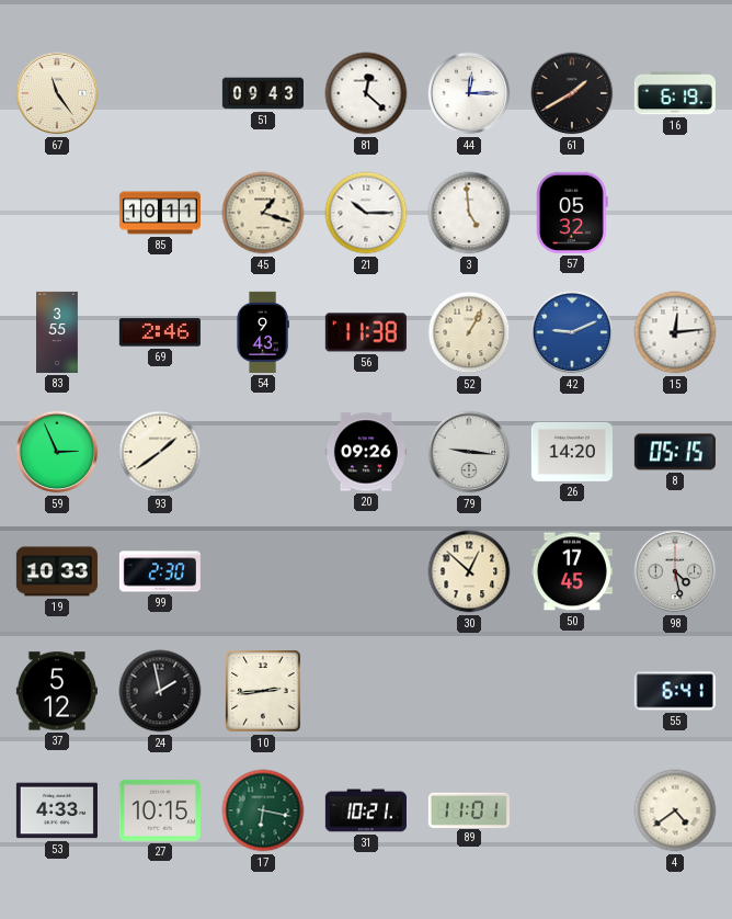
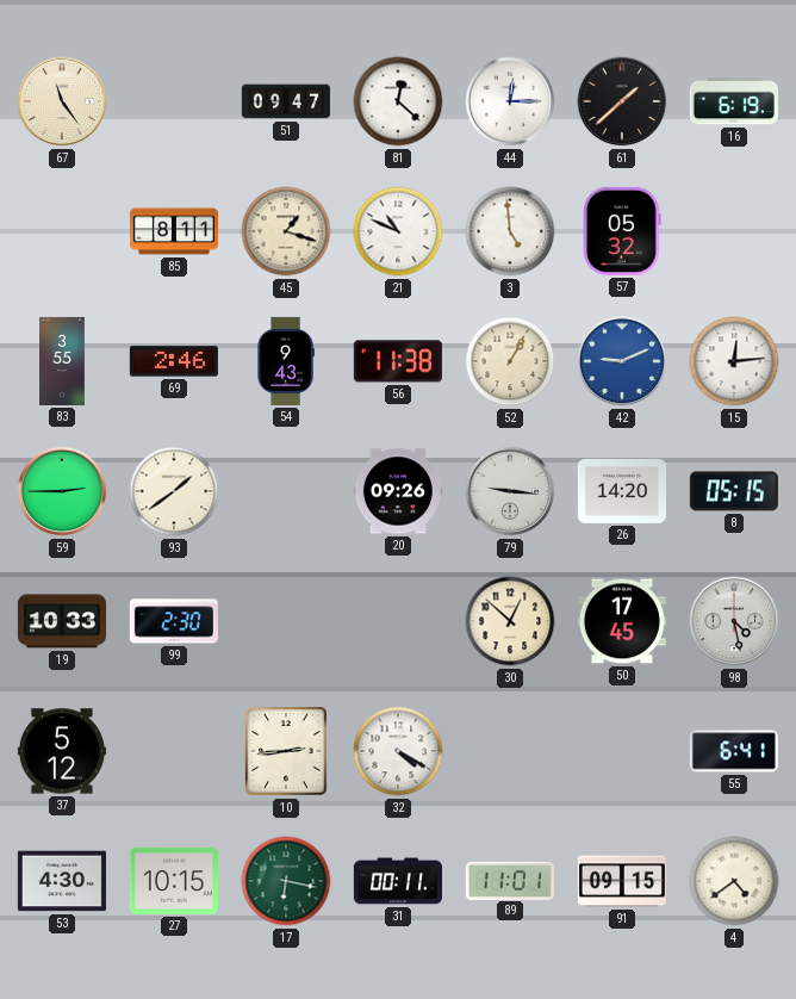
51: 09:43 -> 09:47
61: 1:40 -> 1:38
85: 10:11 -> 8:11
21: 10:15 -> 10:49
59: 2:56 -> 2:45
24: 1:58 -> none
32: none -> 4:20
53: 4:33 -> 4:30
31: 10:21 -> 00:11
91: none -> 09:15
